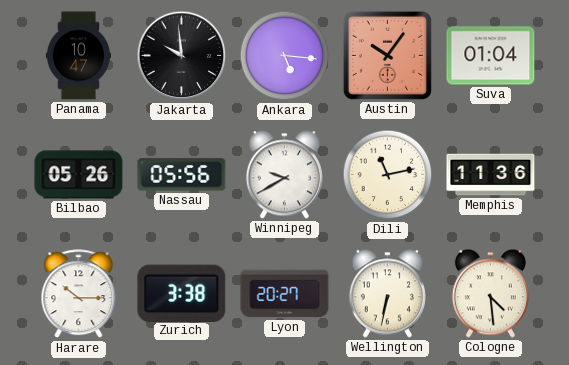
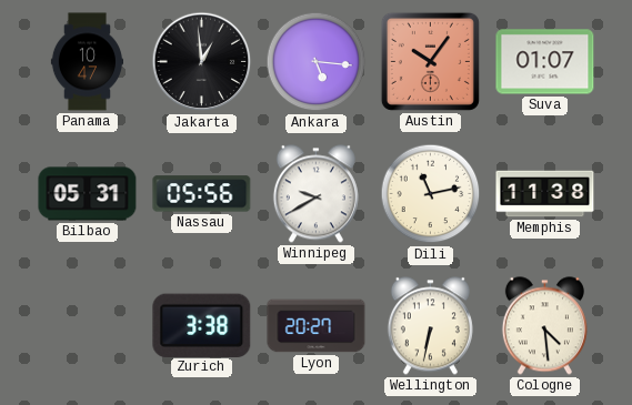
Jakarta: 9:59 -> 12:59
Suva: 01:04 -> 01:07
Bilbao: 05:26 -> 05:31
Memphis: 11:36 -> 11:38
Harare: 10:15 -> none
